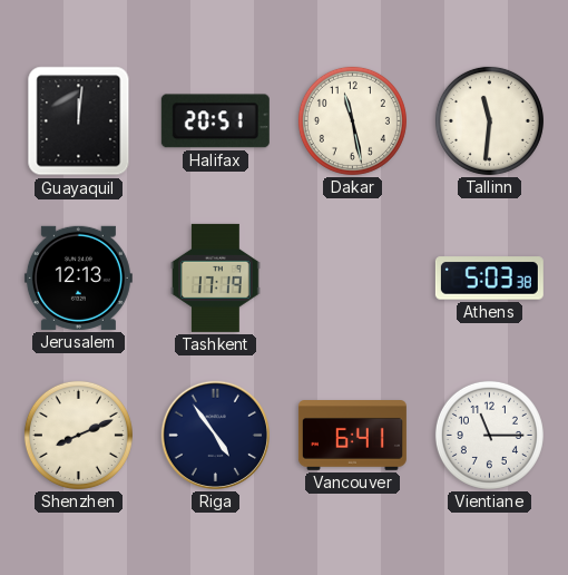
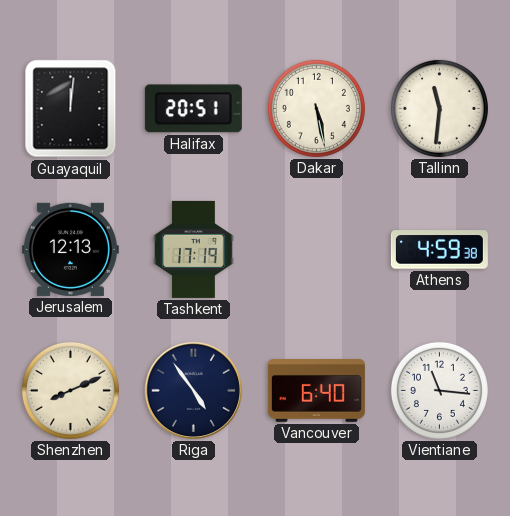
Dakar: 11:28 -> 5:28
Athens: 5:03 -> 4:59
Vancouver: 6:41 -> 6:40
Vientiane: 11:15 -> 11:16
